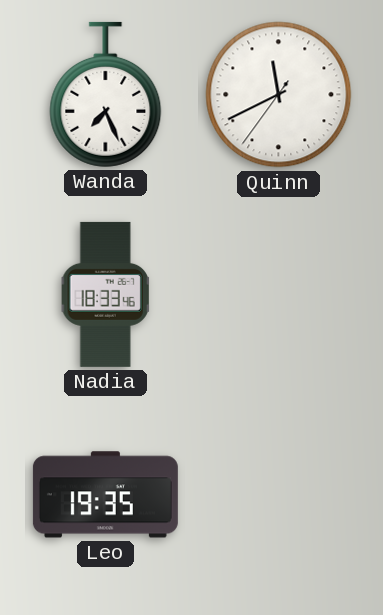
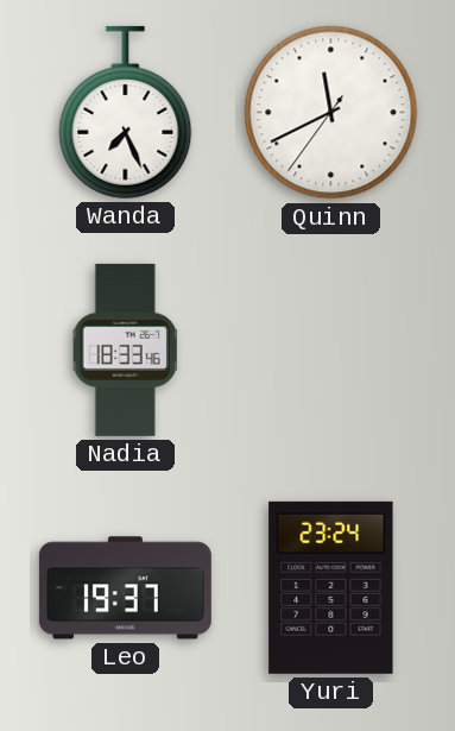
Leo: 19:35 -> 19:37
Yuri: none -> 23:24
